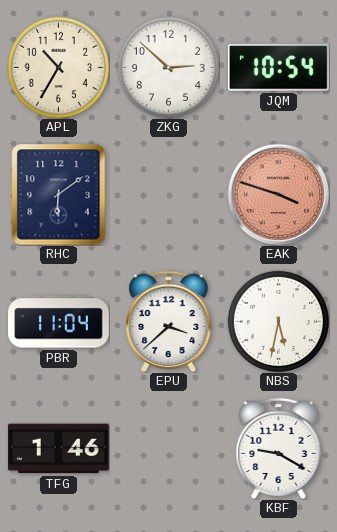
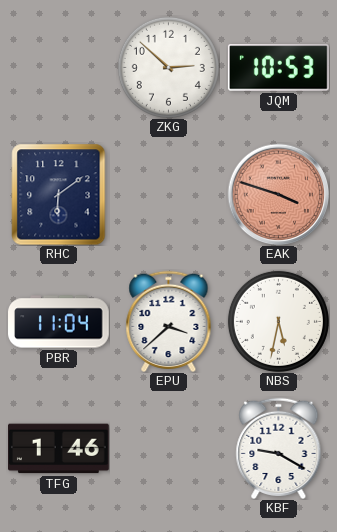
APL: 10:35 -> none
JQM: 10:54 -> 10:53
